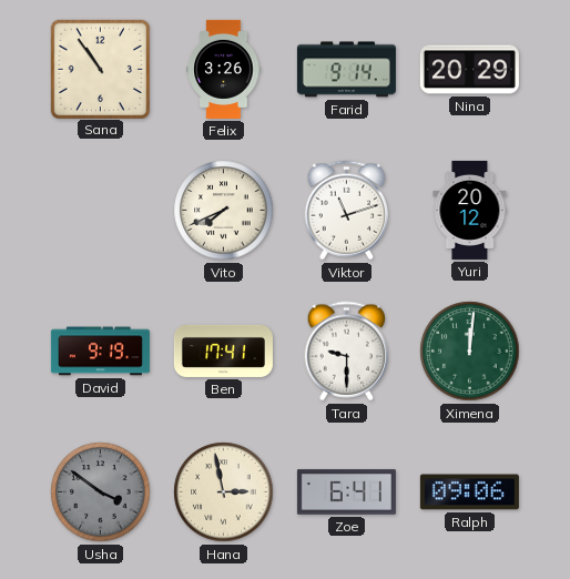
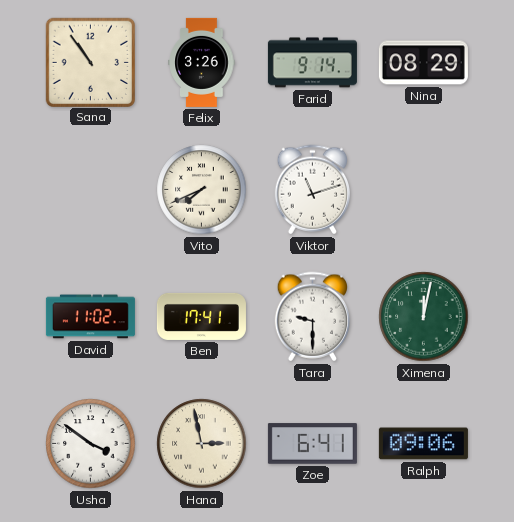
Nina: 20:29 -> 08:29
Yuri: 20:12 -> none
David: 9:19 -> 11:02
Ximena: 12:01 -> 12:02
Usha dial: grey -> white
